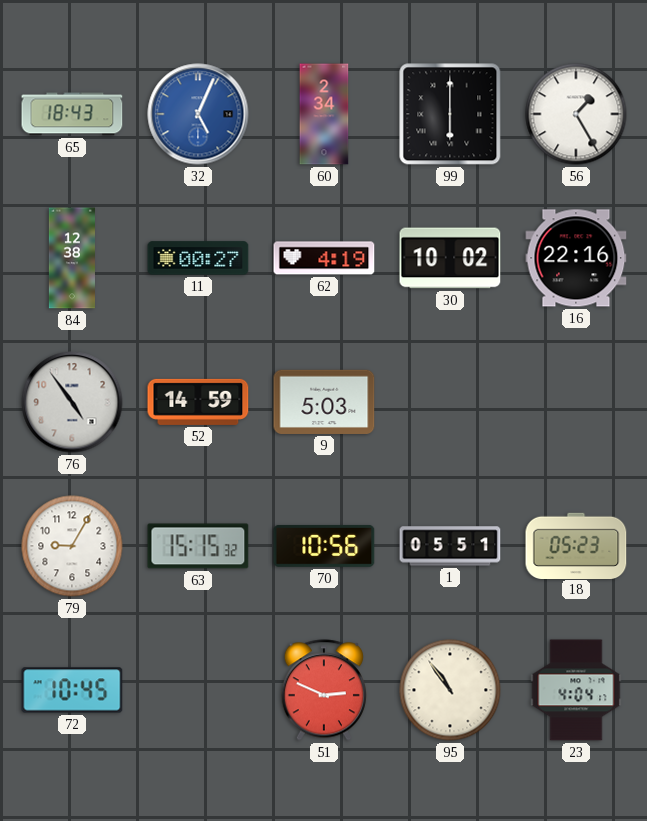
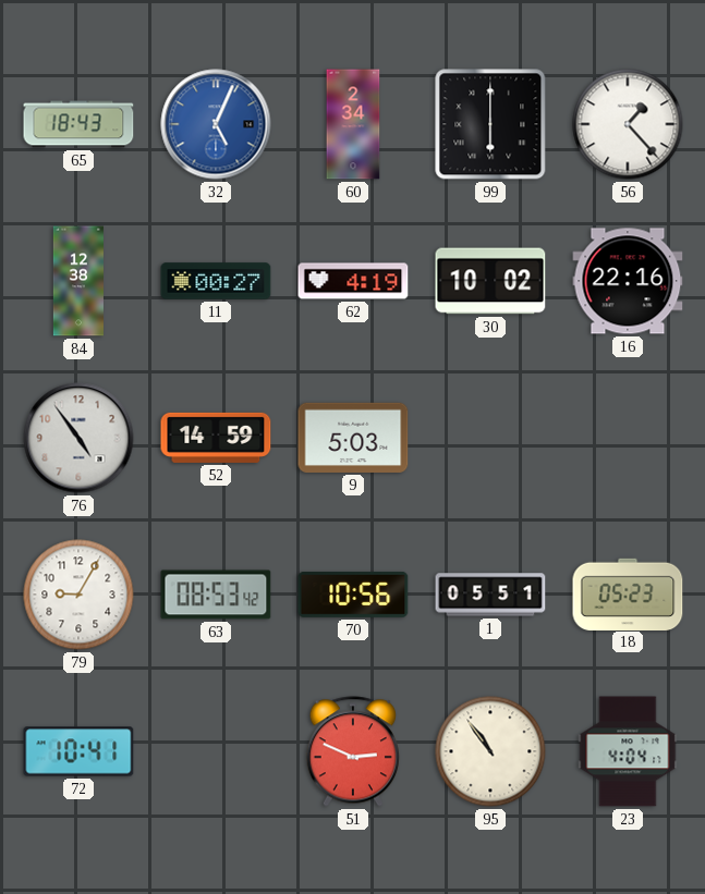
56: 1:25 -> 1:23
63: 15:15 -> 08:53
72: 10:45 -> 10:41
